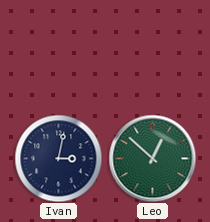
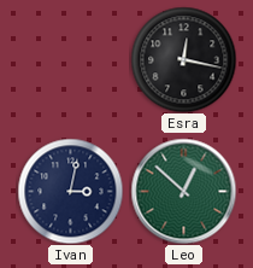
Esra: none -> 12:17
